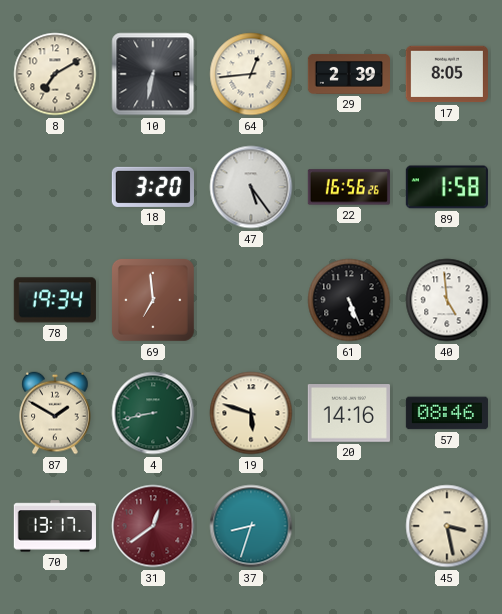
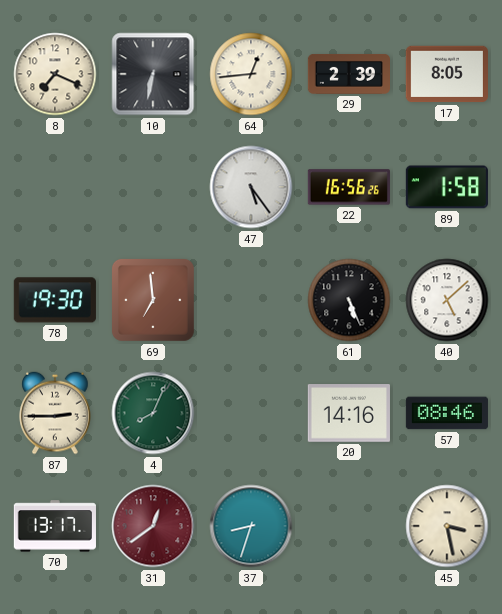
8: 7:10 -> 7:19
18: 3:20 -> none
78: 19:34 -> 19:30
40: 4:59 -> 5:08
87: 1:50 -> 2:45
4: 8:43 -> 8:04
19: 5:48 -> none
